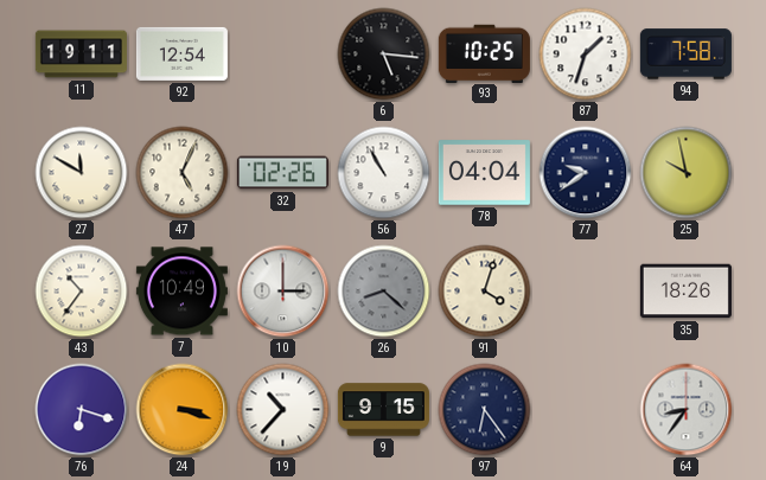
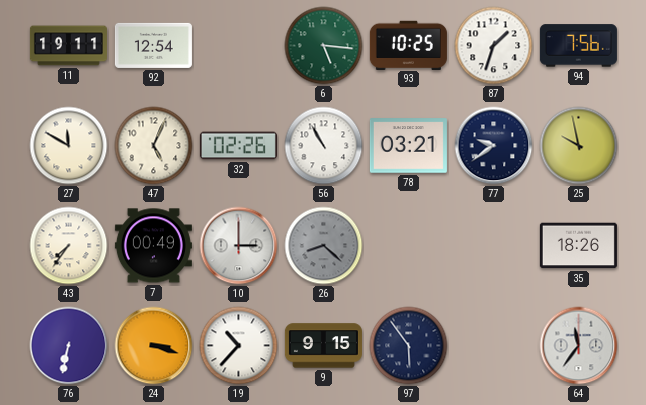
6 dial: black -> green
94: 7:58 -> 7:56
78: 04:04 -> 03:21
43: 10:36 -> 7:36
7: 10:49 -> 00:49
91: 4:03 -> none
76: 6:18 -> 6:32
97: 6:24 -> 5:54
64: 8:36 -> 11:36
